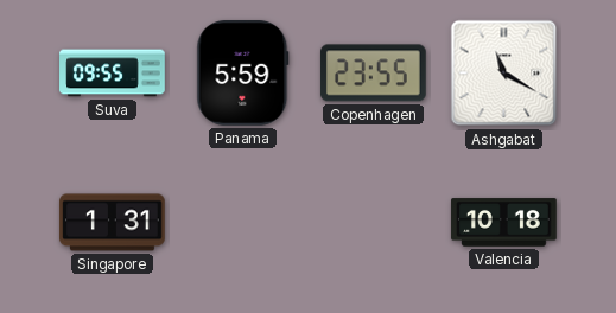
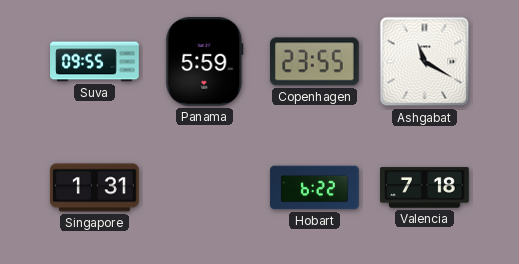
Hobart: none -> 6:22
Valencia: 10:18 -> 7:18
